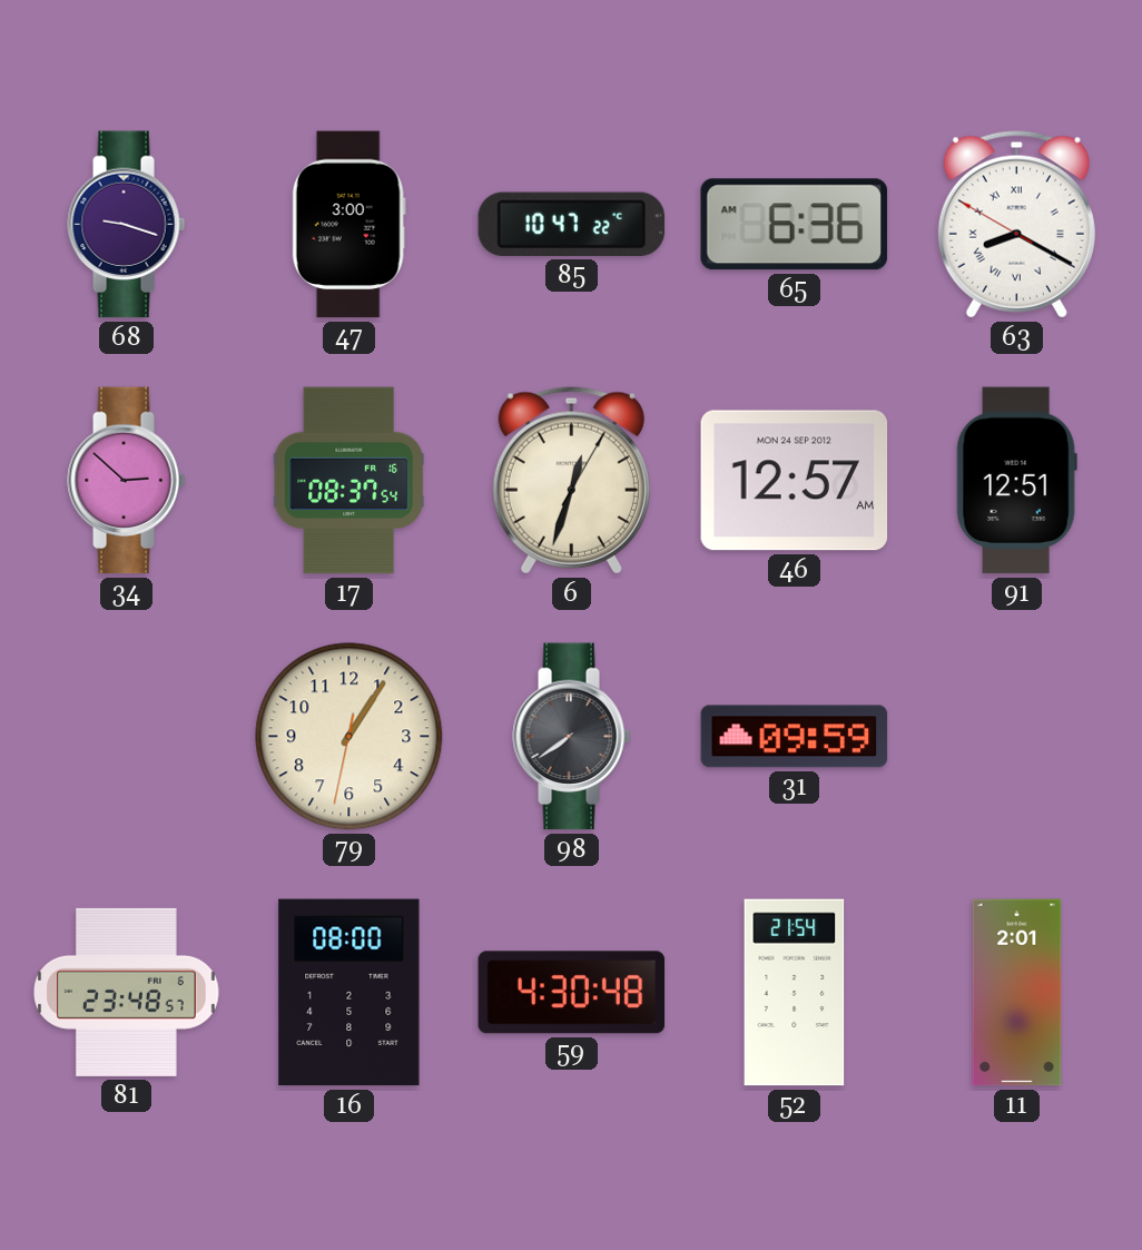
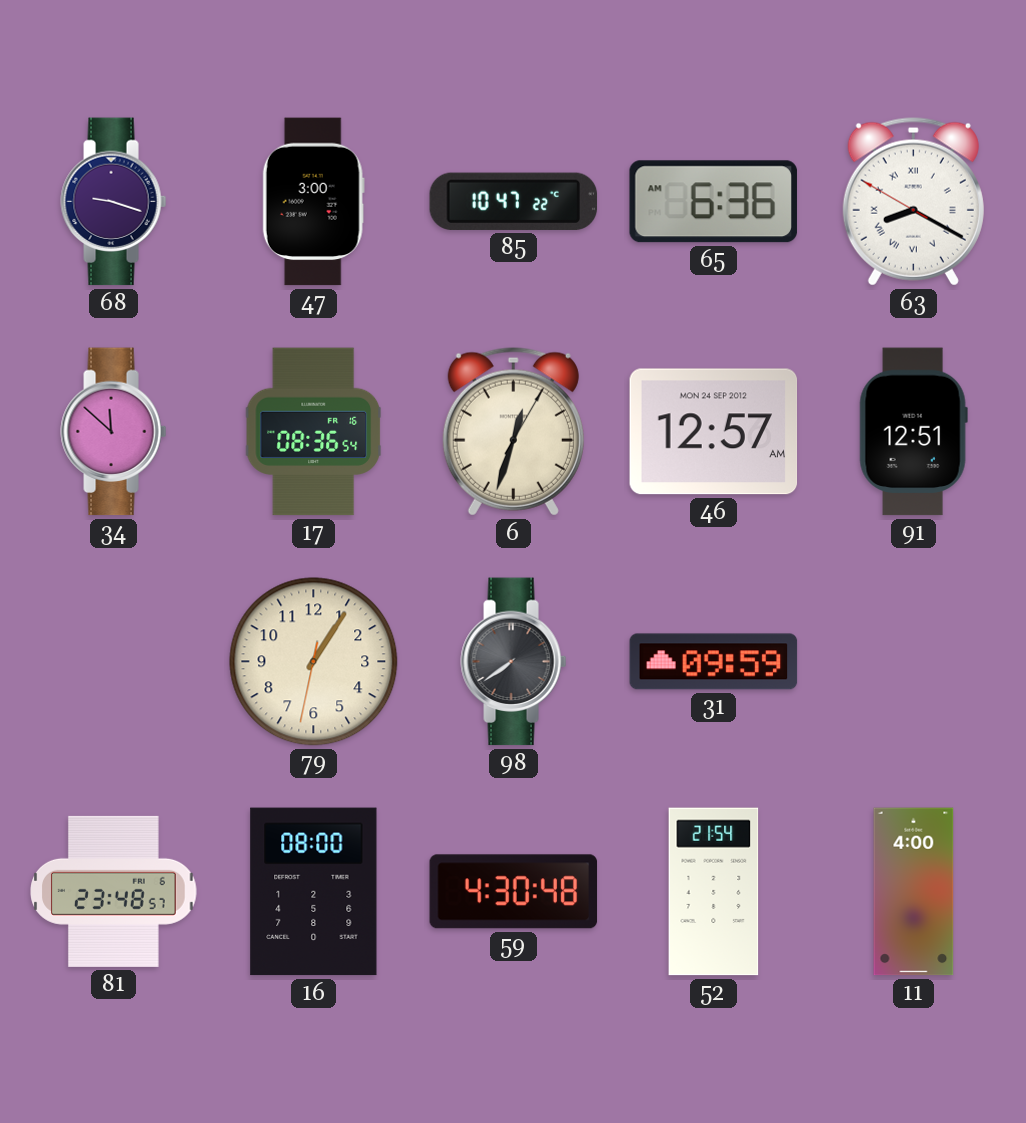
34: 2:52 -> 11:52
17: 08:37 -> 08:36
11: 2:01 -> 4:00
